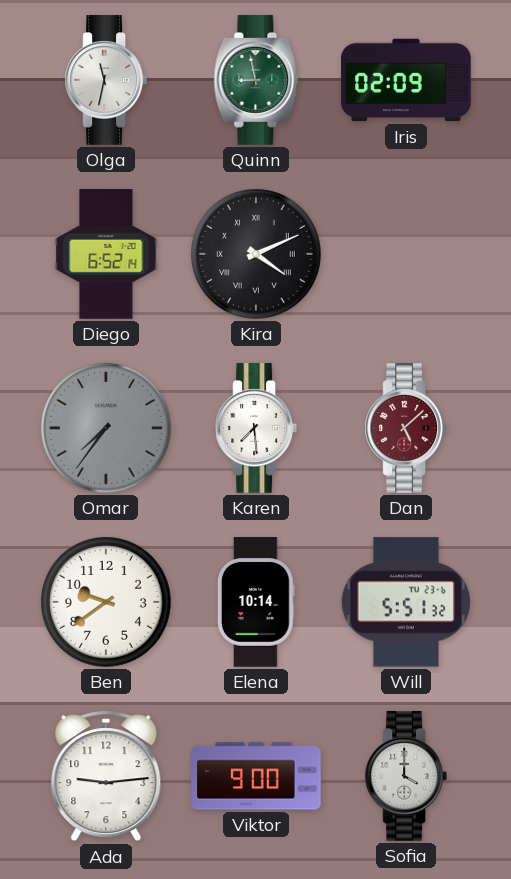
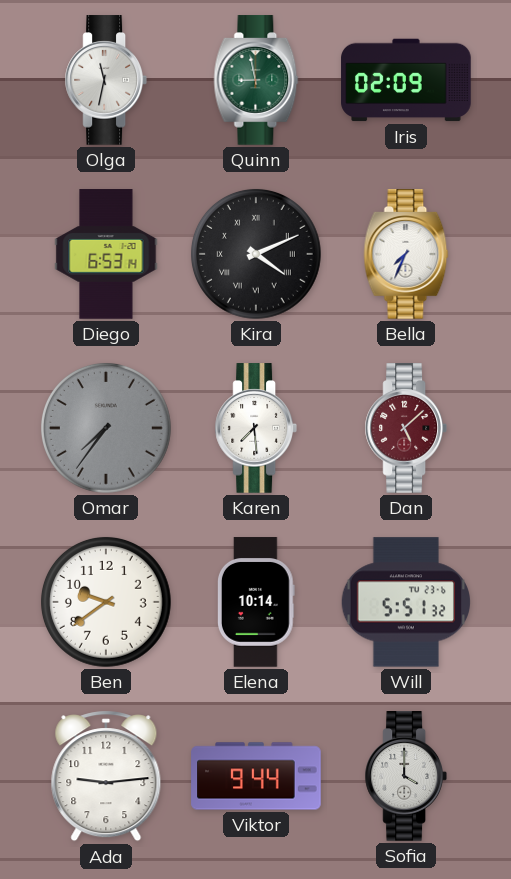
Diego: 6:52 -> 6:53
Bella: none -> 7:34
Viktor: 9:00 -> 9:44
